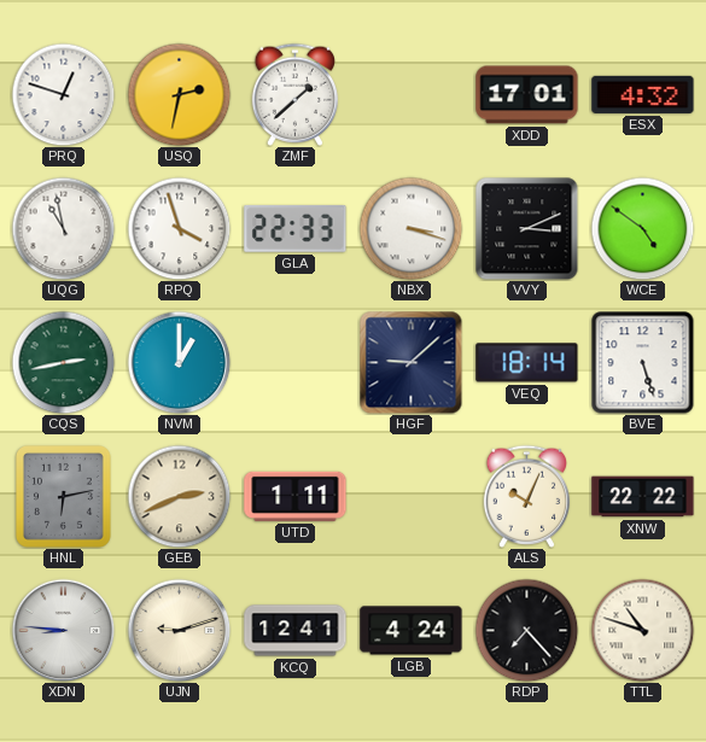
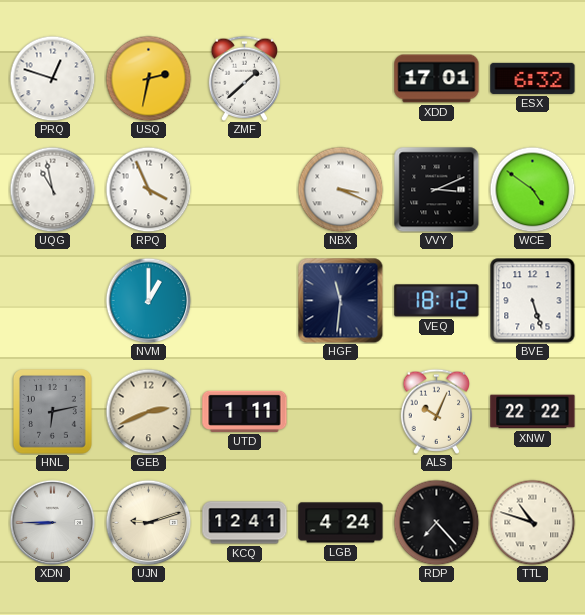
ESX: 4:32 -> 6:32
RPQ: 3:57 -> 3:56
GLA: 22:33 -> none
NBX: 3:18 -> 3:19
CQS: 2:43 -> none
HGF: 9:08 -> 11:31
VEQ: 18:14 -> 18:12
XDN: 8:46 -> 8:45
